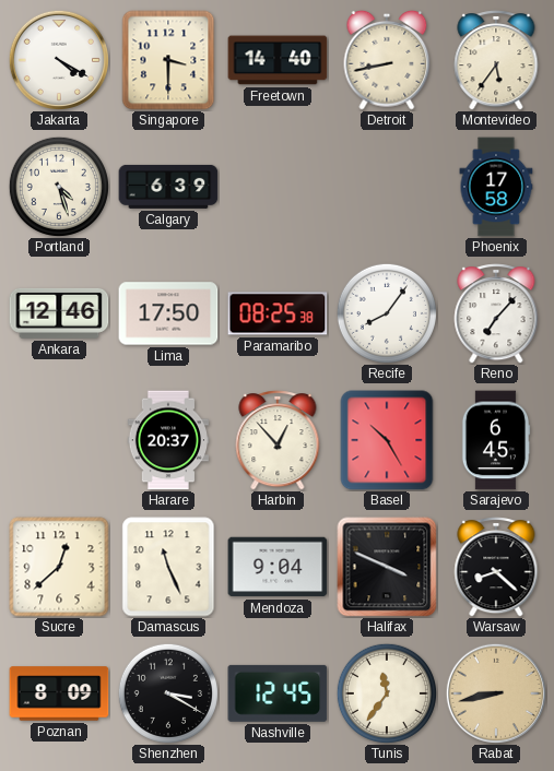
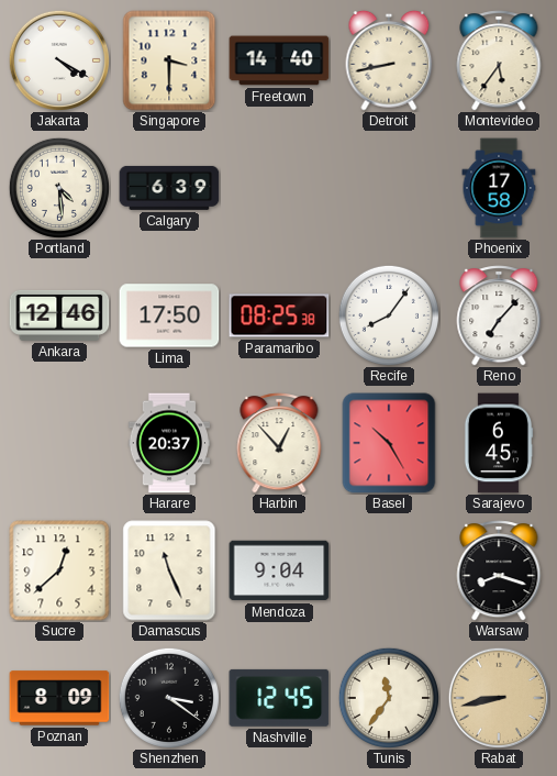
Portland: 4:27 -> 4:29
Halifax: 3:49 -> none
Warsaw: 8:22 -> 8:18
Shenzhen: 3:20 -> 3:21
